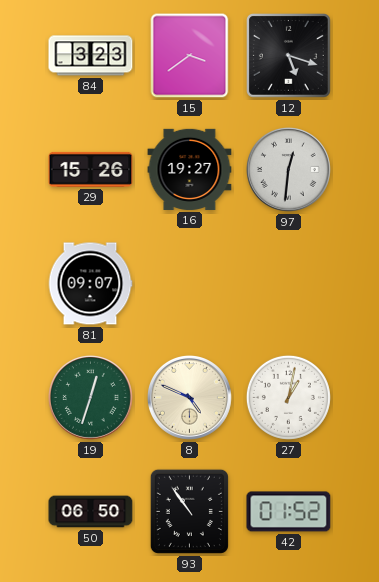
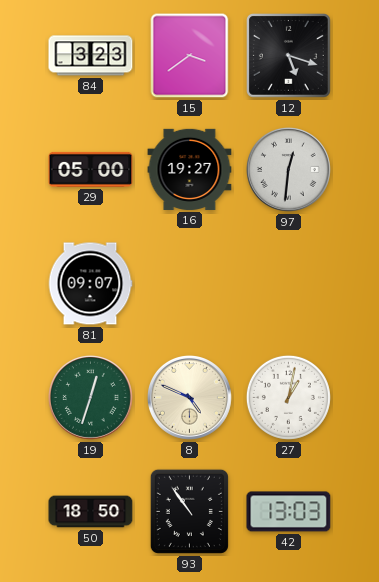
29: 15:26 -> 05:00
50: 06:50 -> 18:50
42: 01:52 -> 13:03
